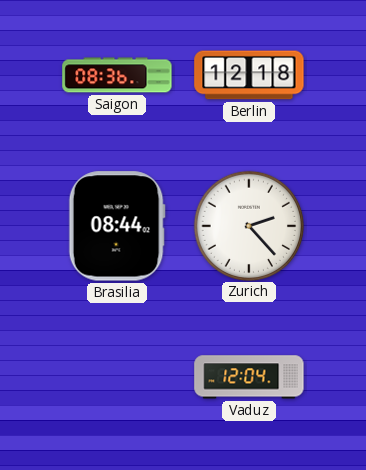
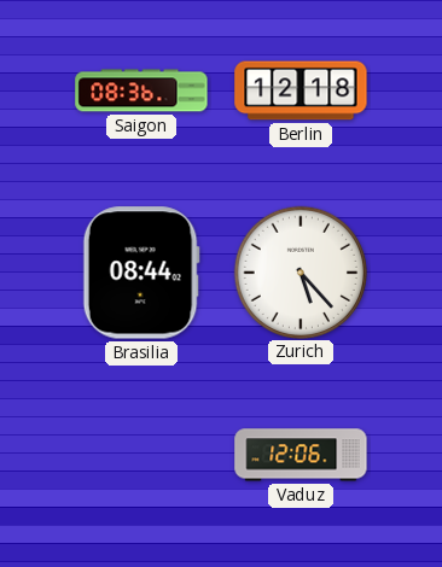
Zurich: 2:23 -> 5:23
Vaduz: 12:04 -> 12:06
